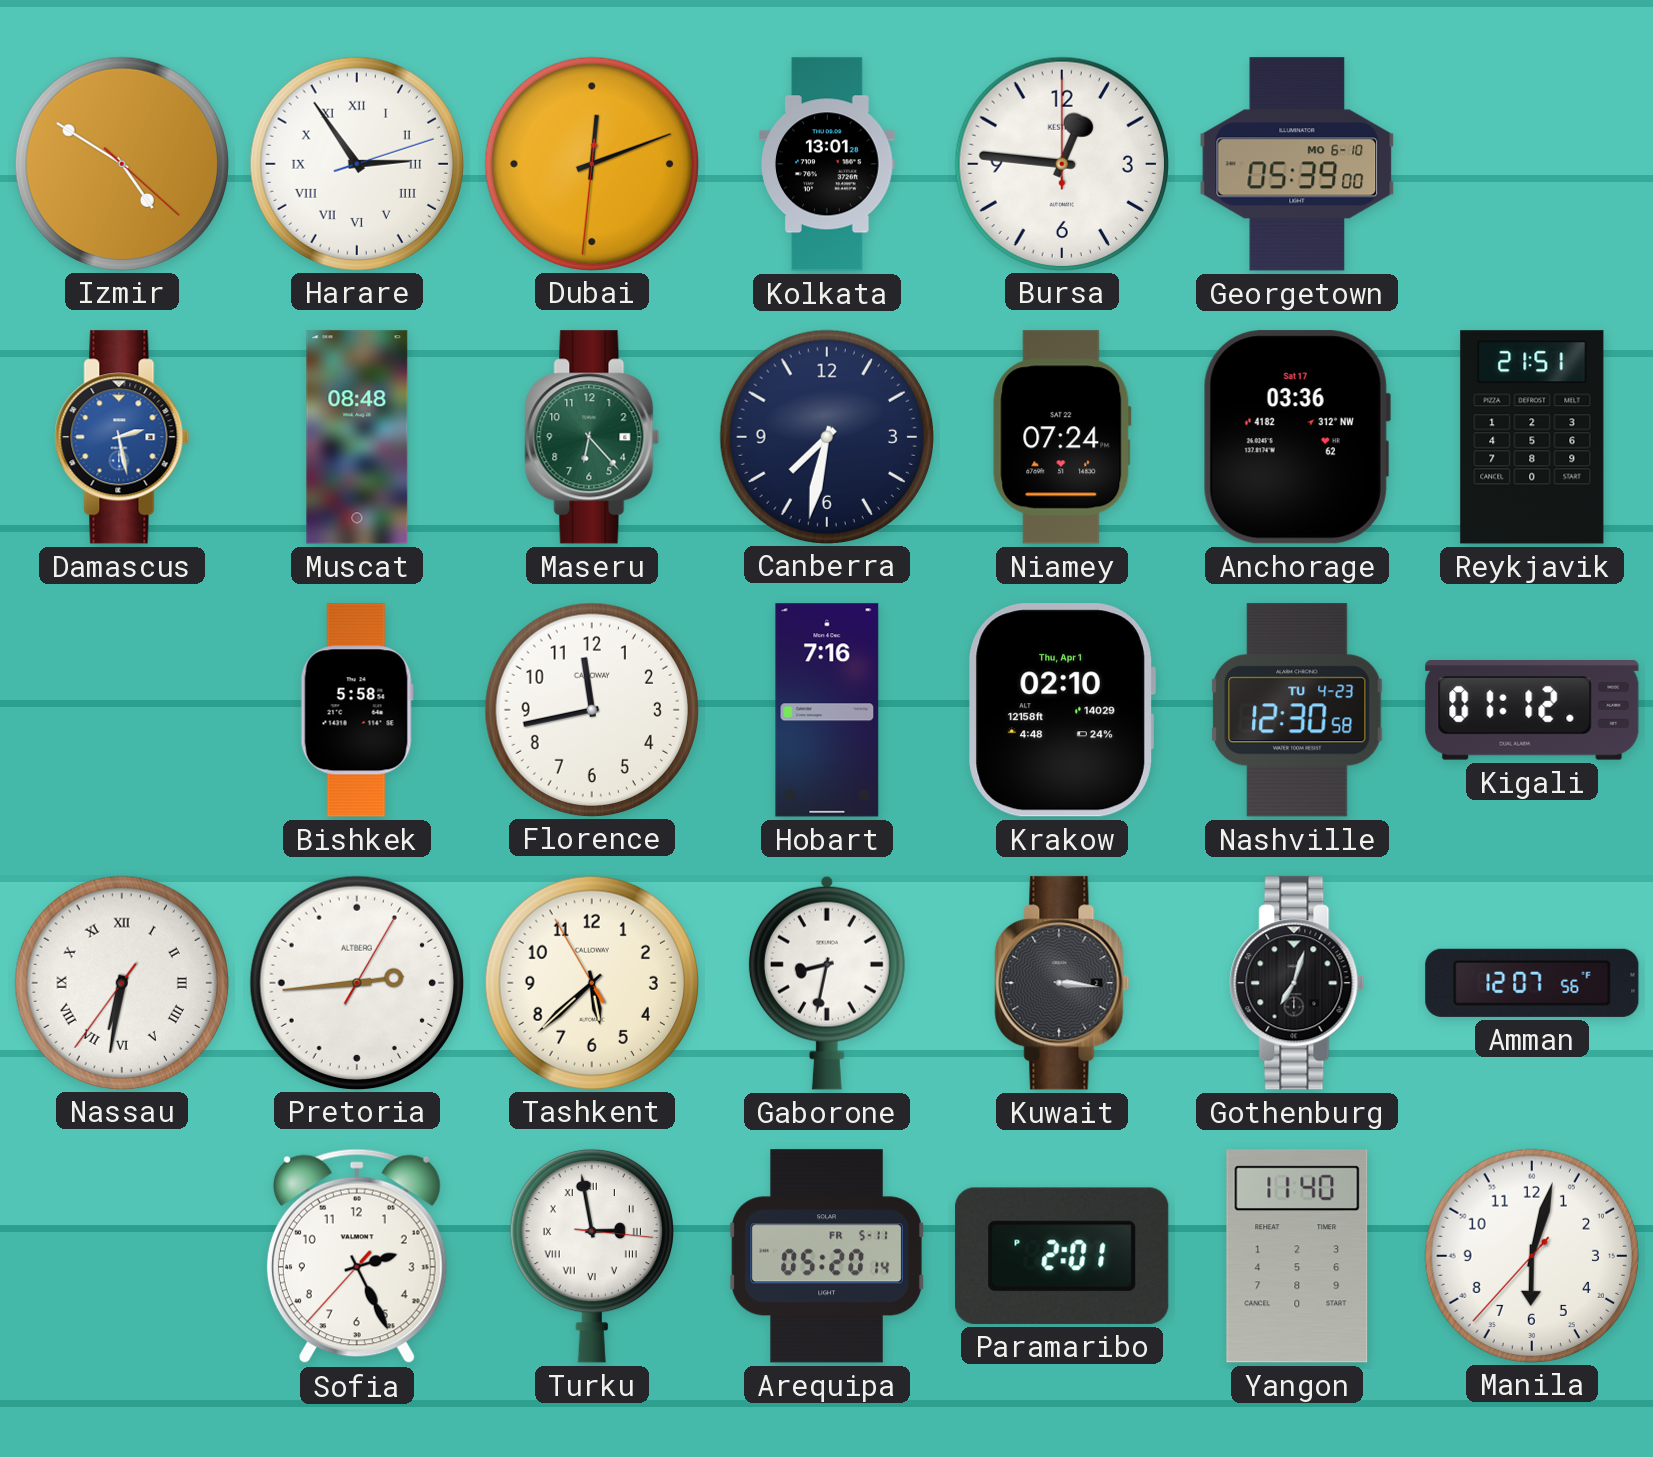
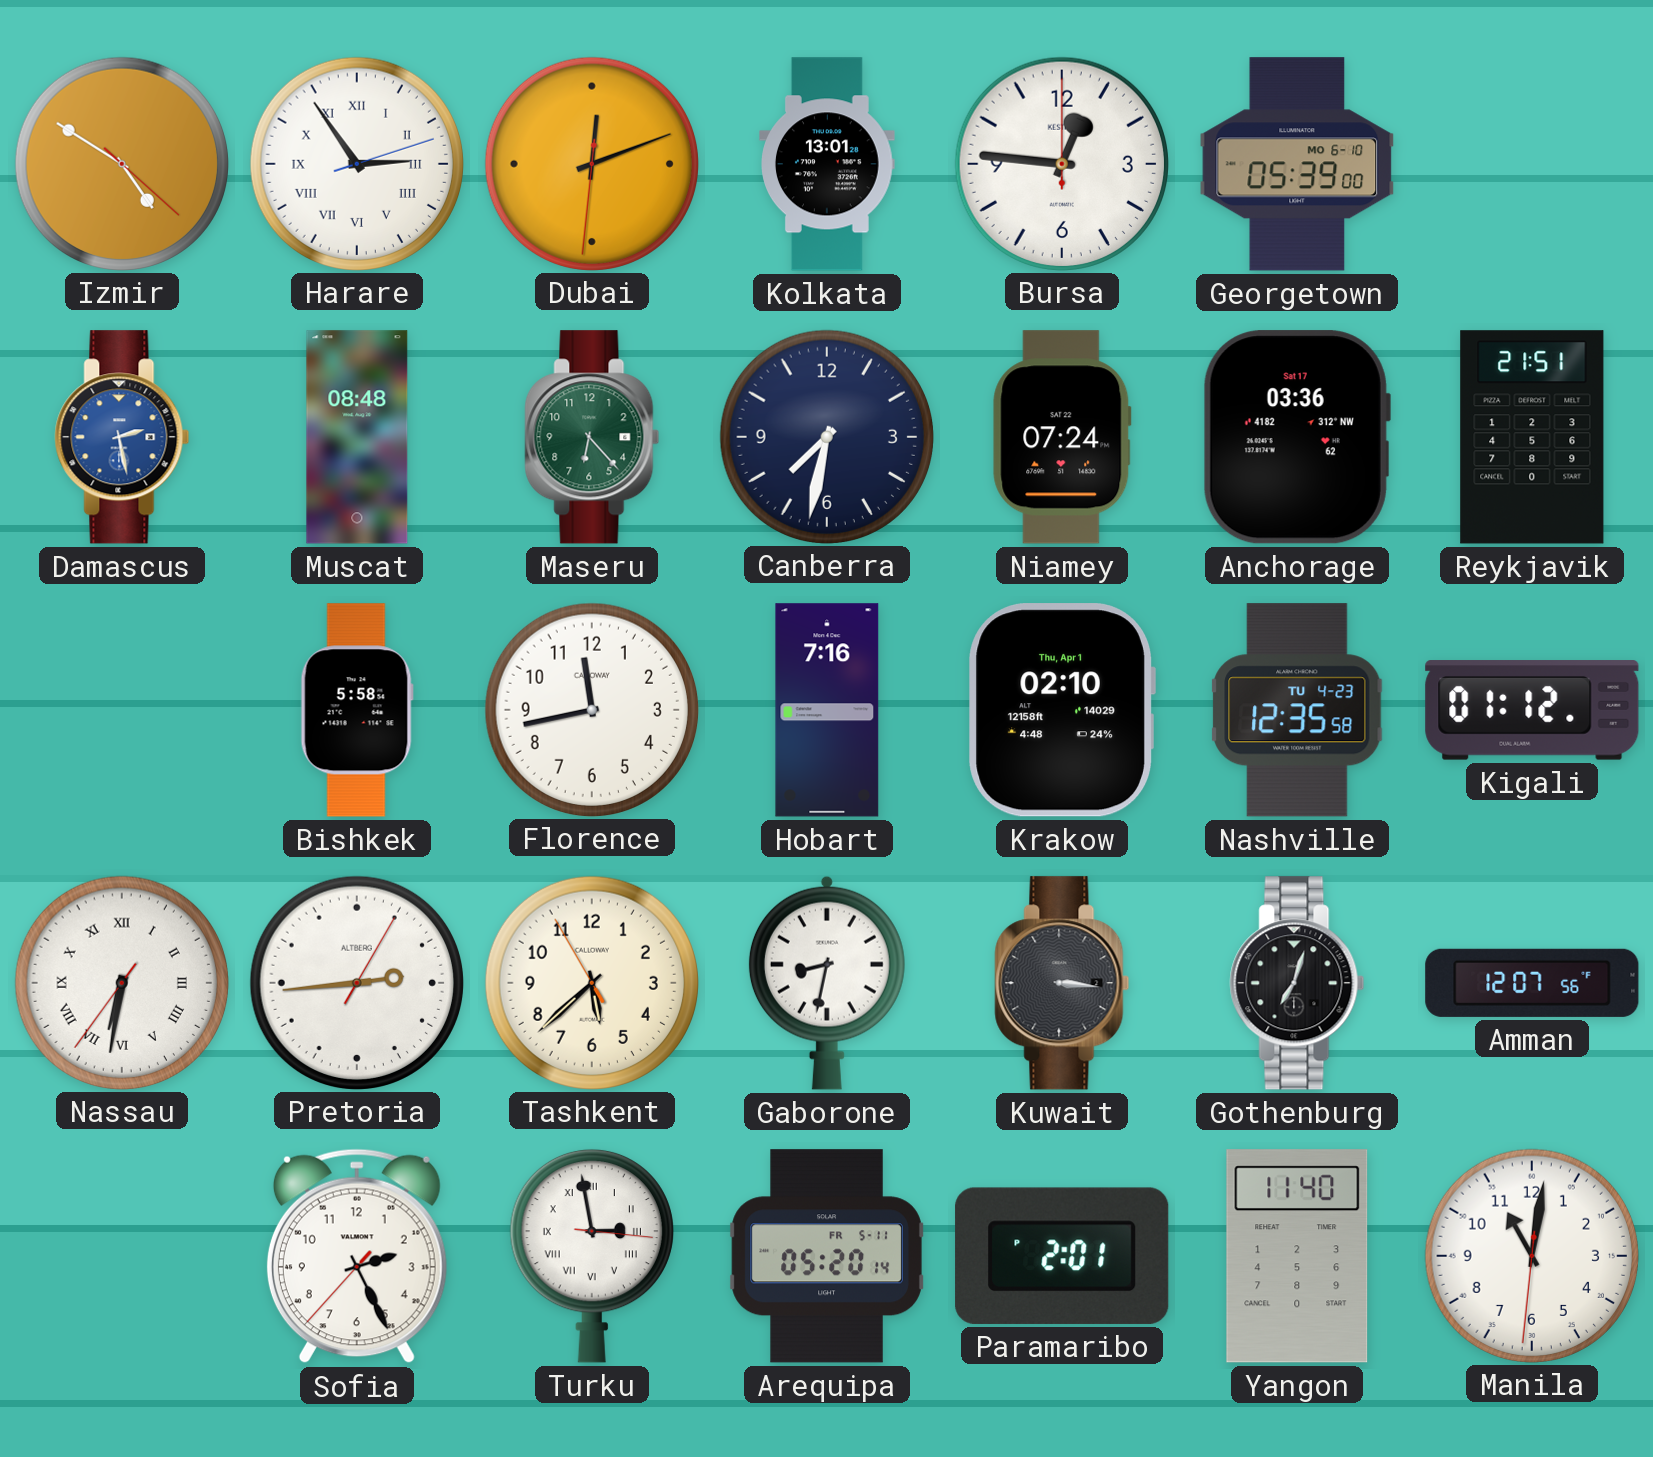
Nashville: 12:30 -> 12:35
Manila: 6:02 -> 11:01
